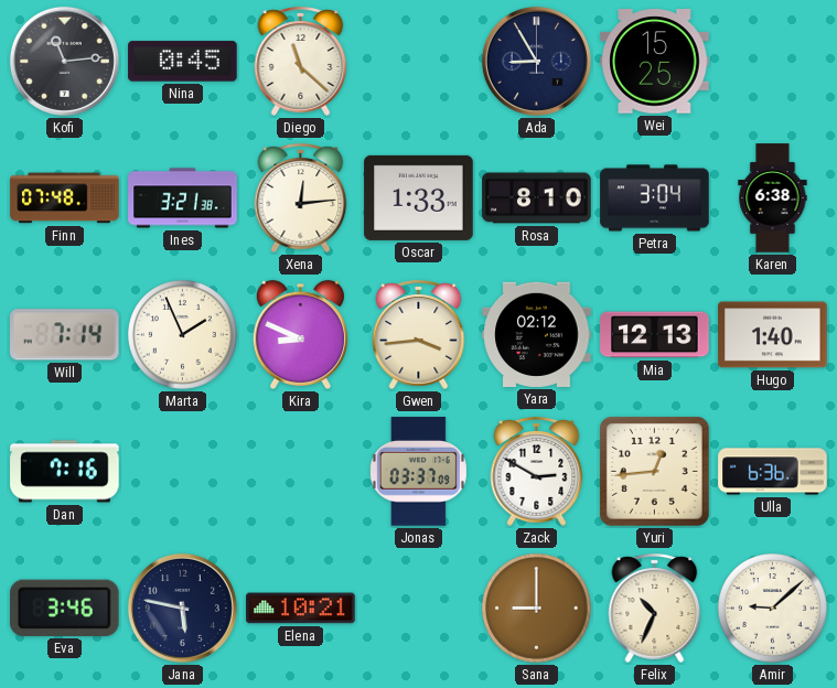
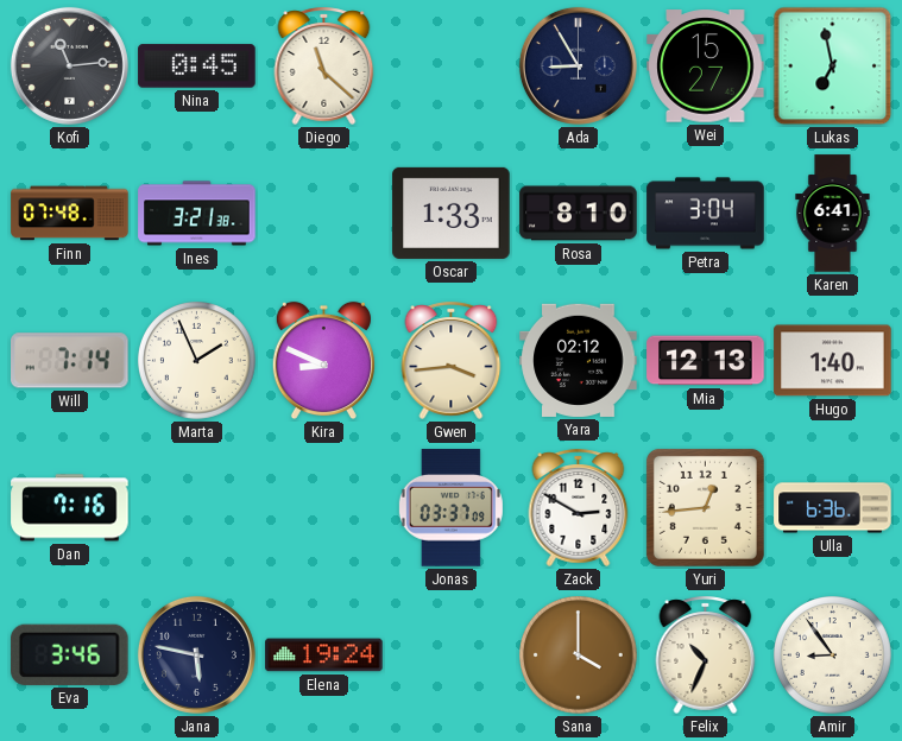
Wei: 15:25 -> 15:27
Lukas: none -> 6:58
Xena: 12:14 -> none
Karen: 6:38 -> 6:41
Elena: 10:21 -> 19:24
Sana: 9:00 -> 4:00
Amir: 9:08 -> 8:54
